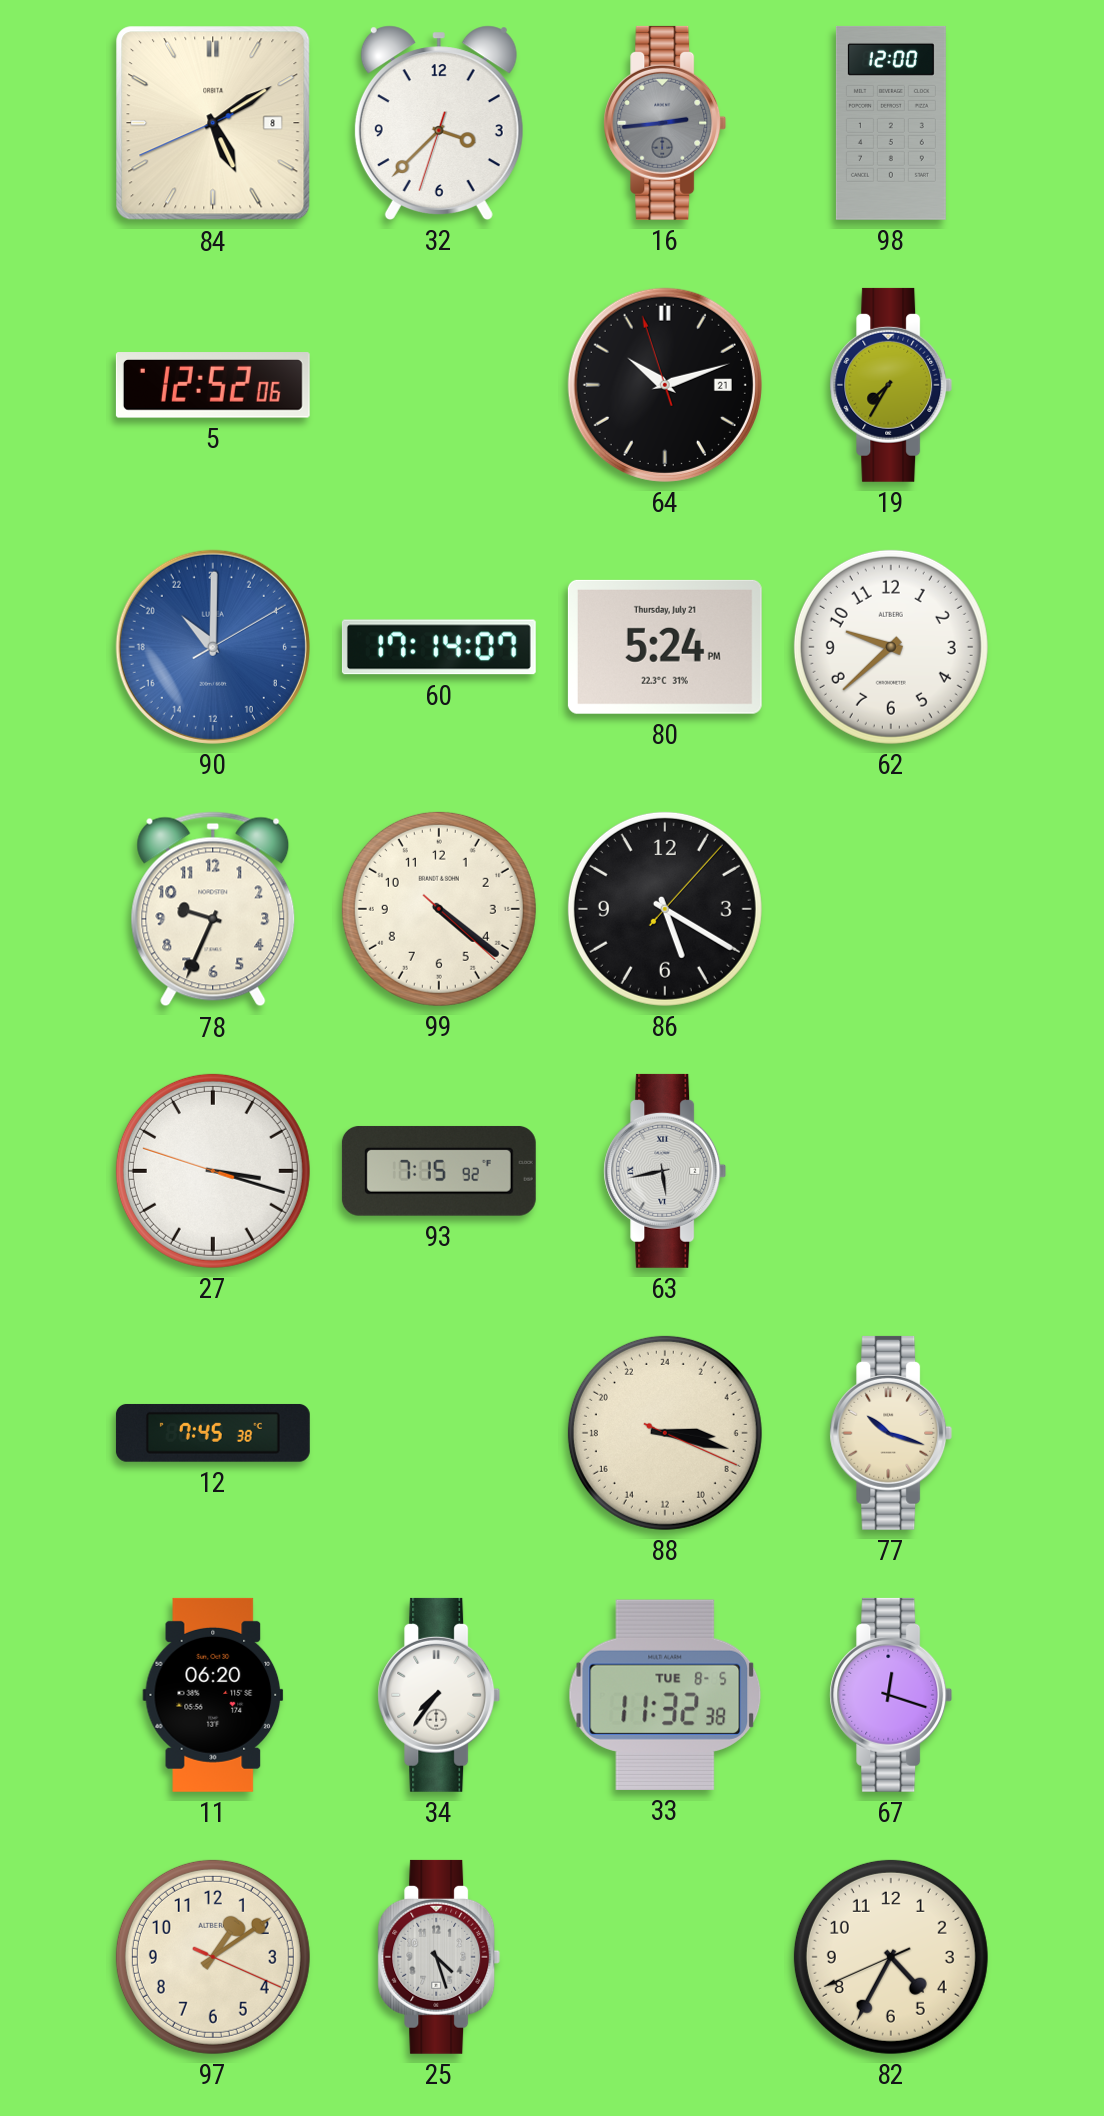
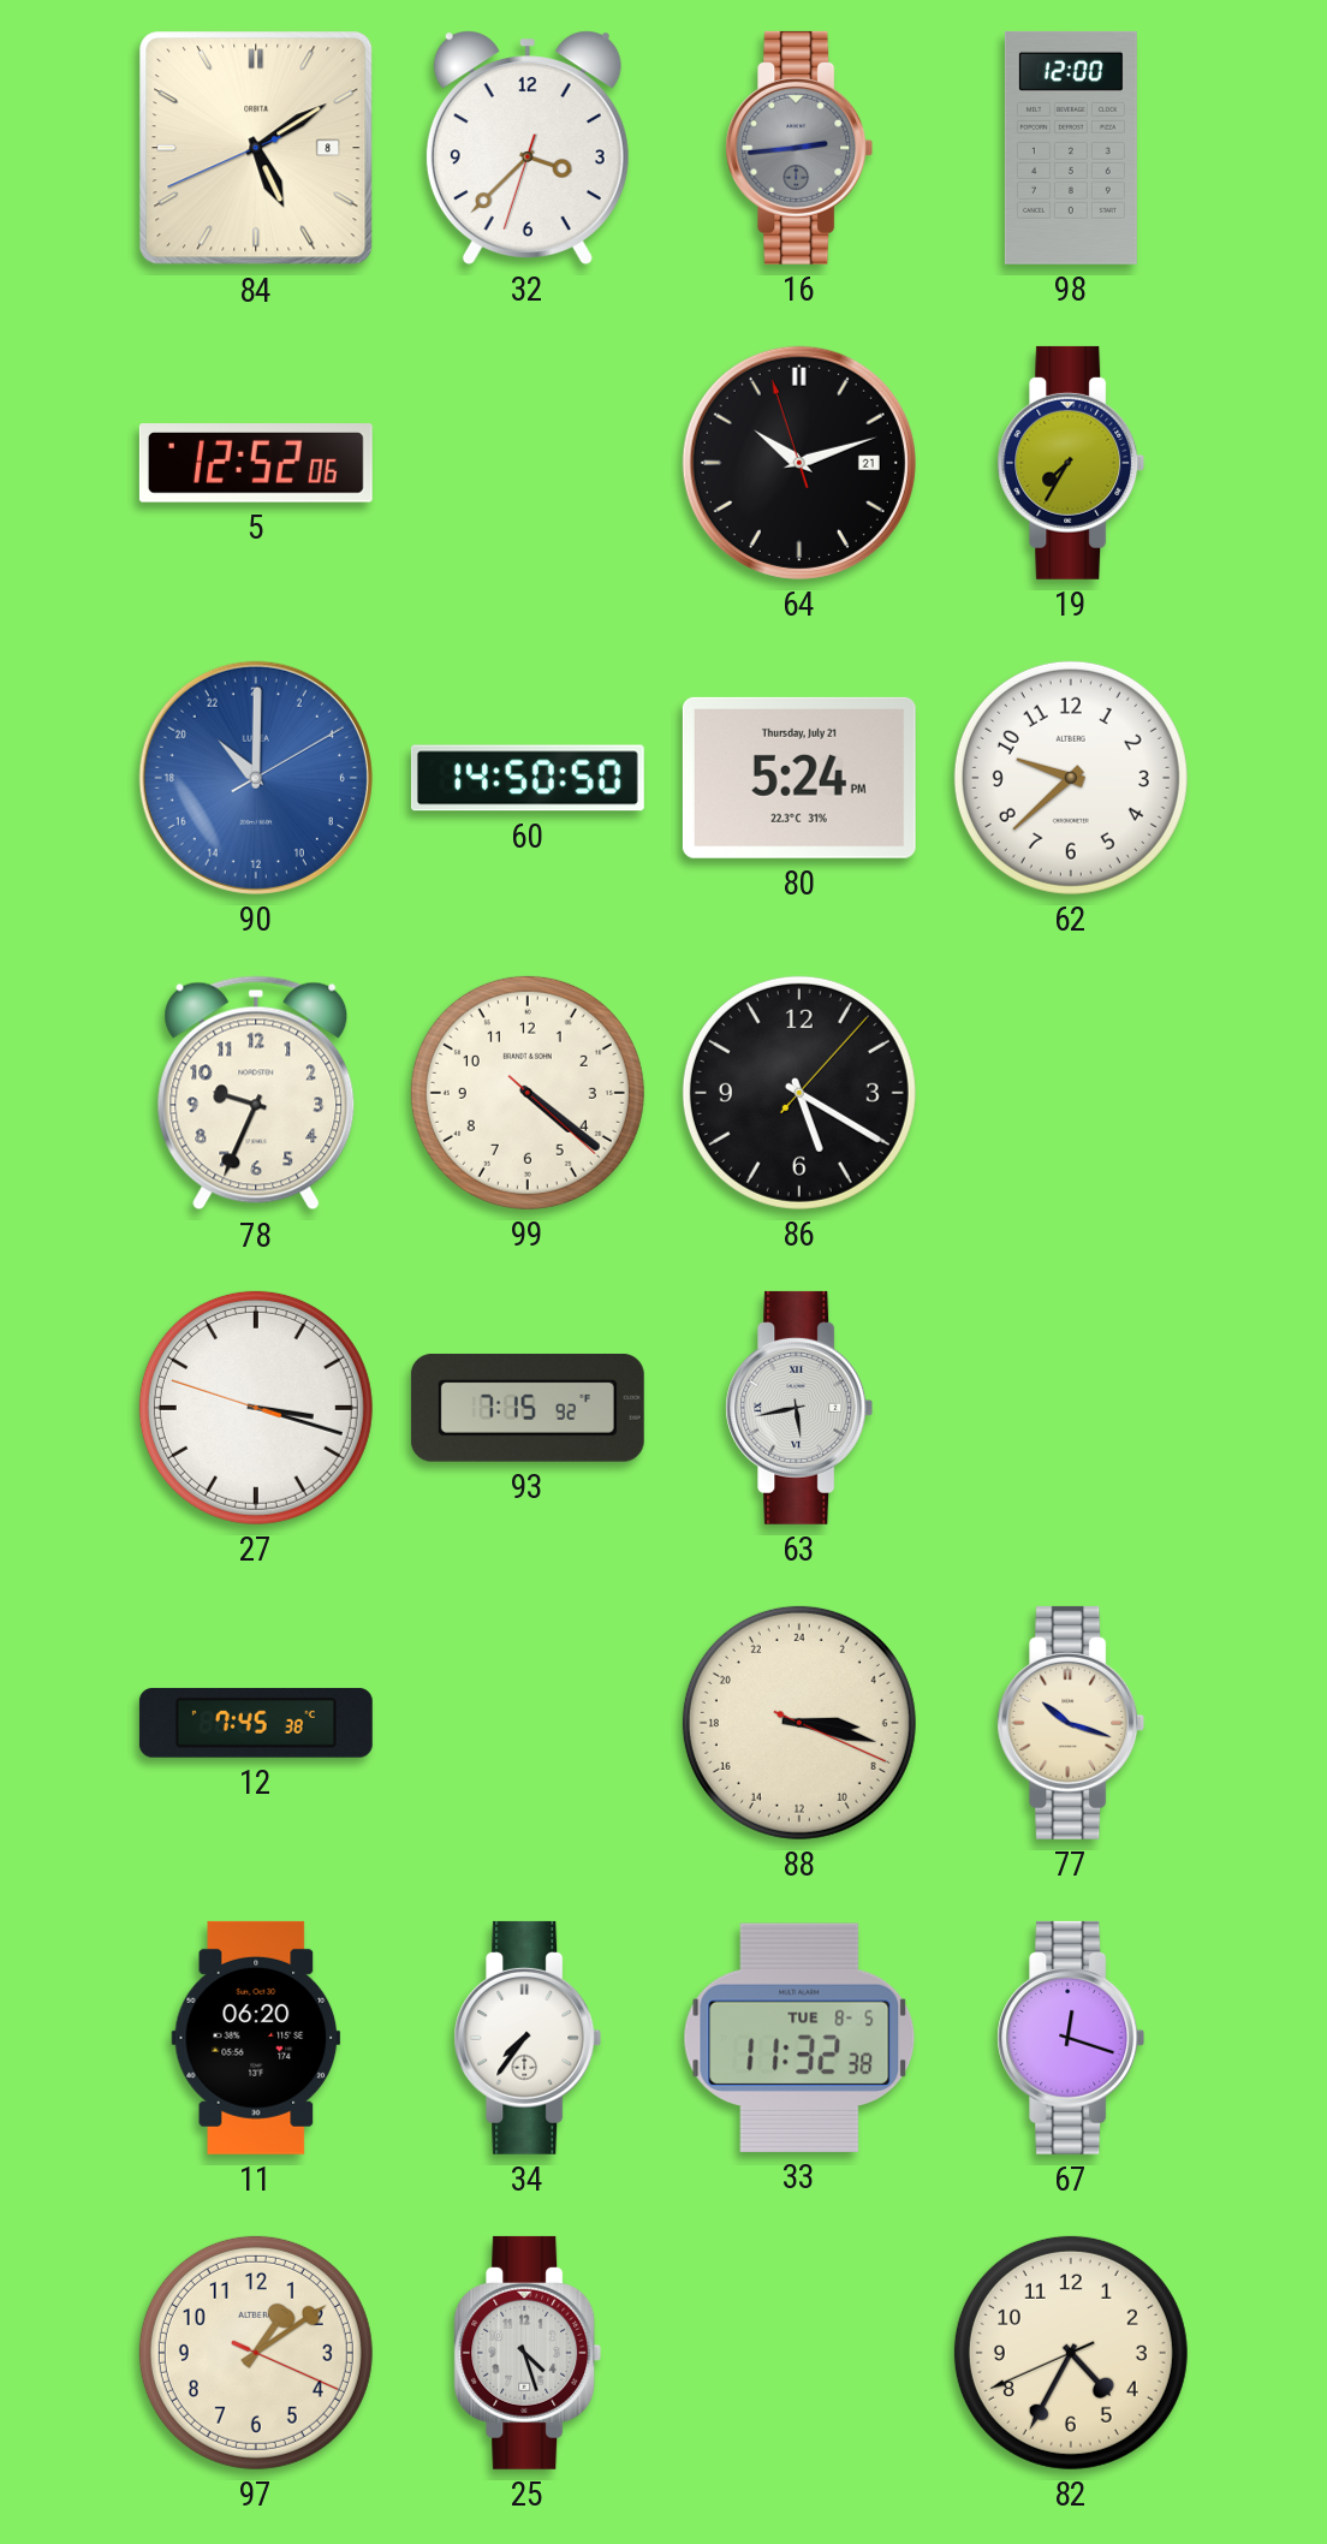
60: 17:14 -> 14:50
